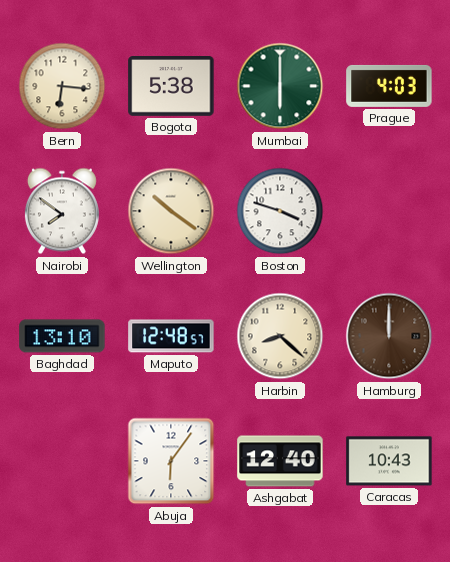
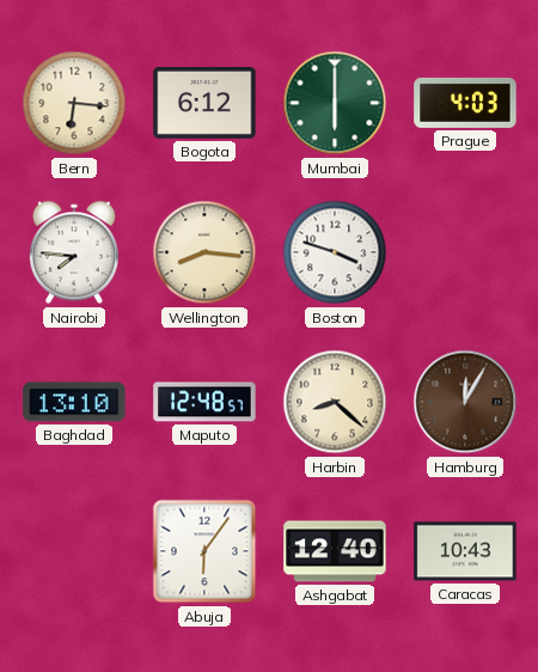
Bogota: 5:38 -> 6:12
Nairobi: 7:51 -> 7:46
Wellington: 10:21 -> 8:16
Hamburg: 12:00 -> 12:05
